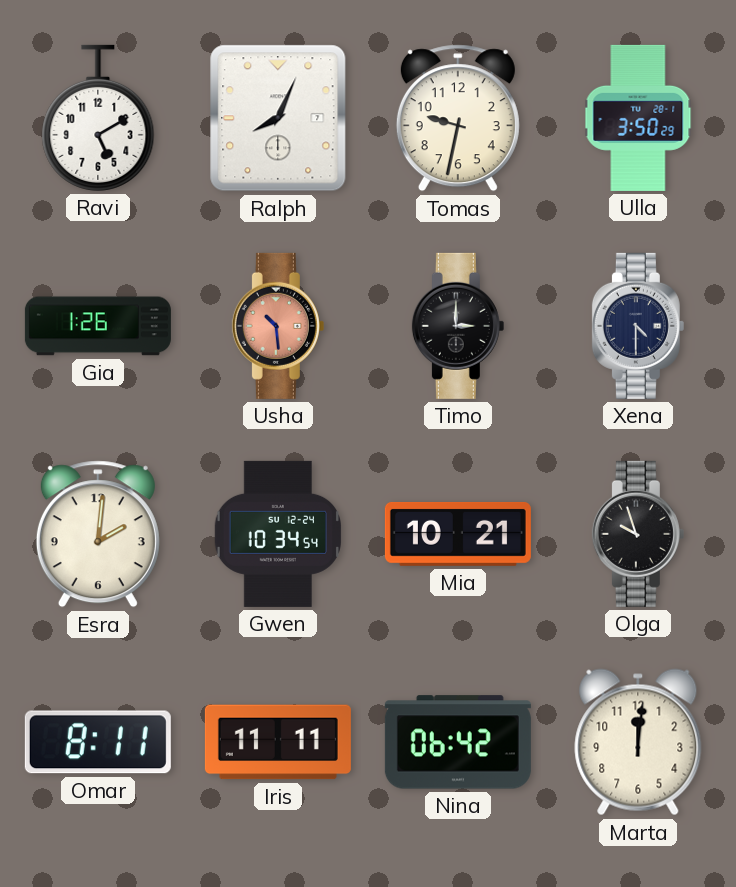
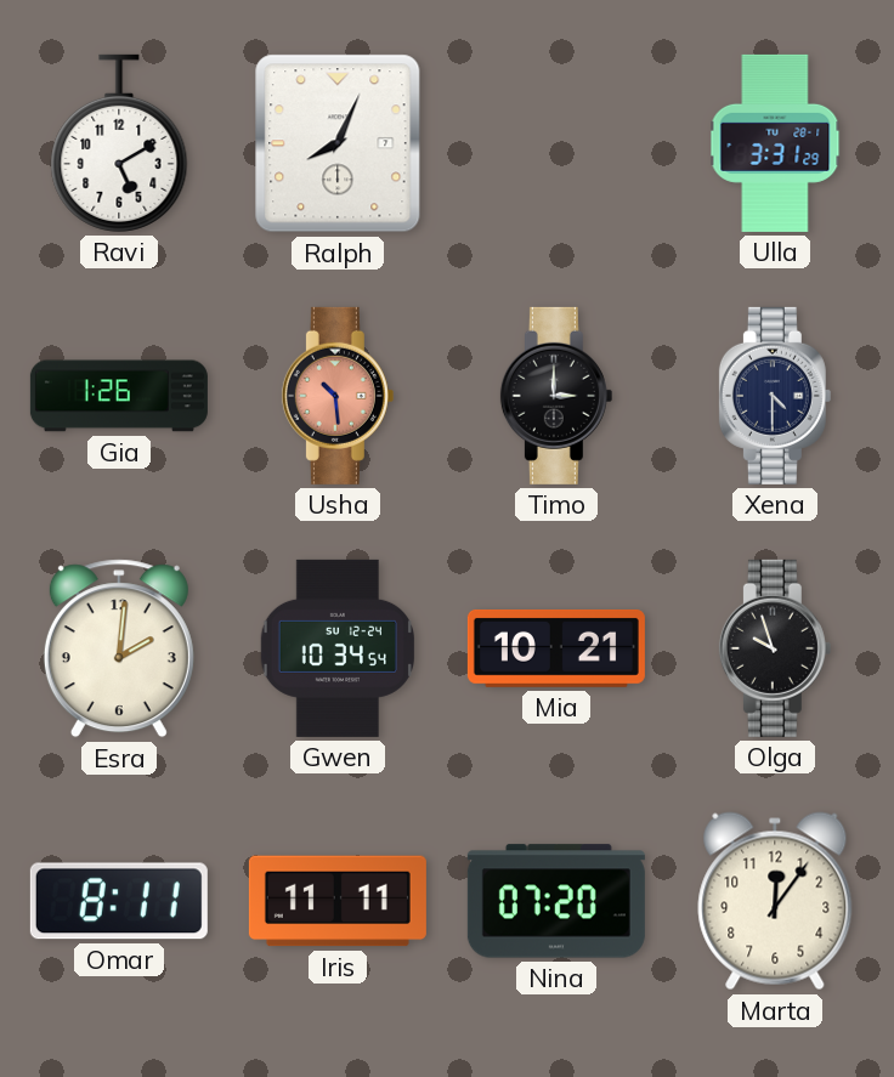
Tomas: 9:32 -> none
Ulla: 3:50 -> 3:31
Nina: 06:42 -> 07:20
Marta: 12:01 -> 12:06
